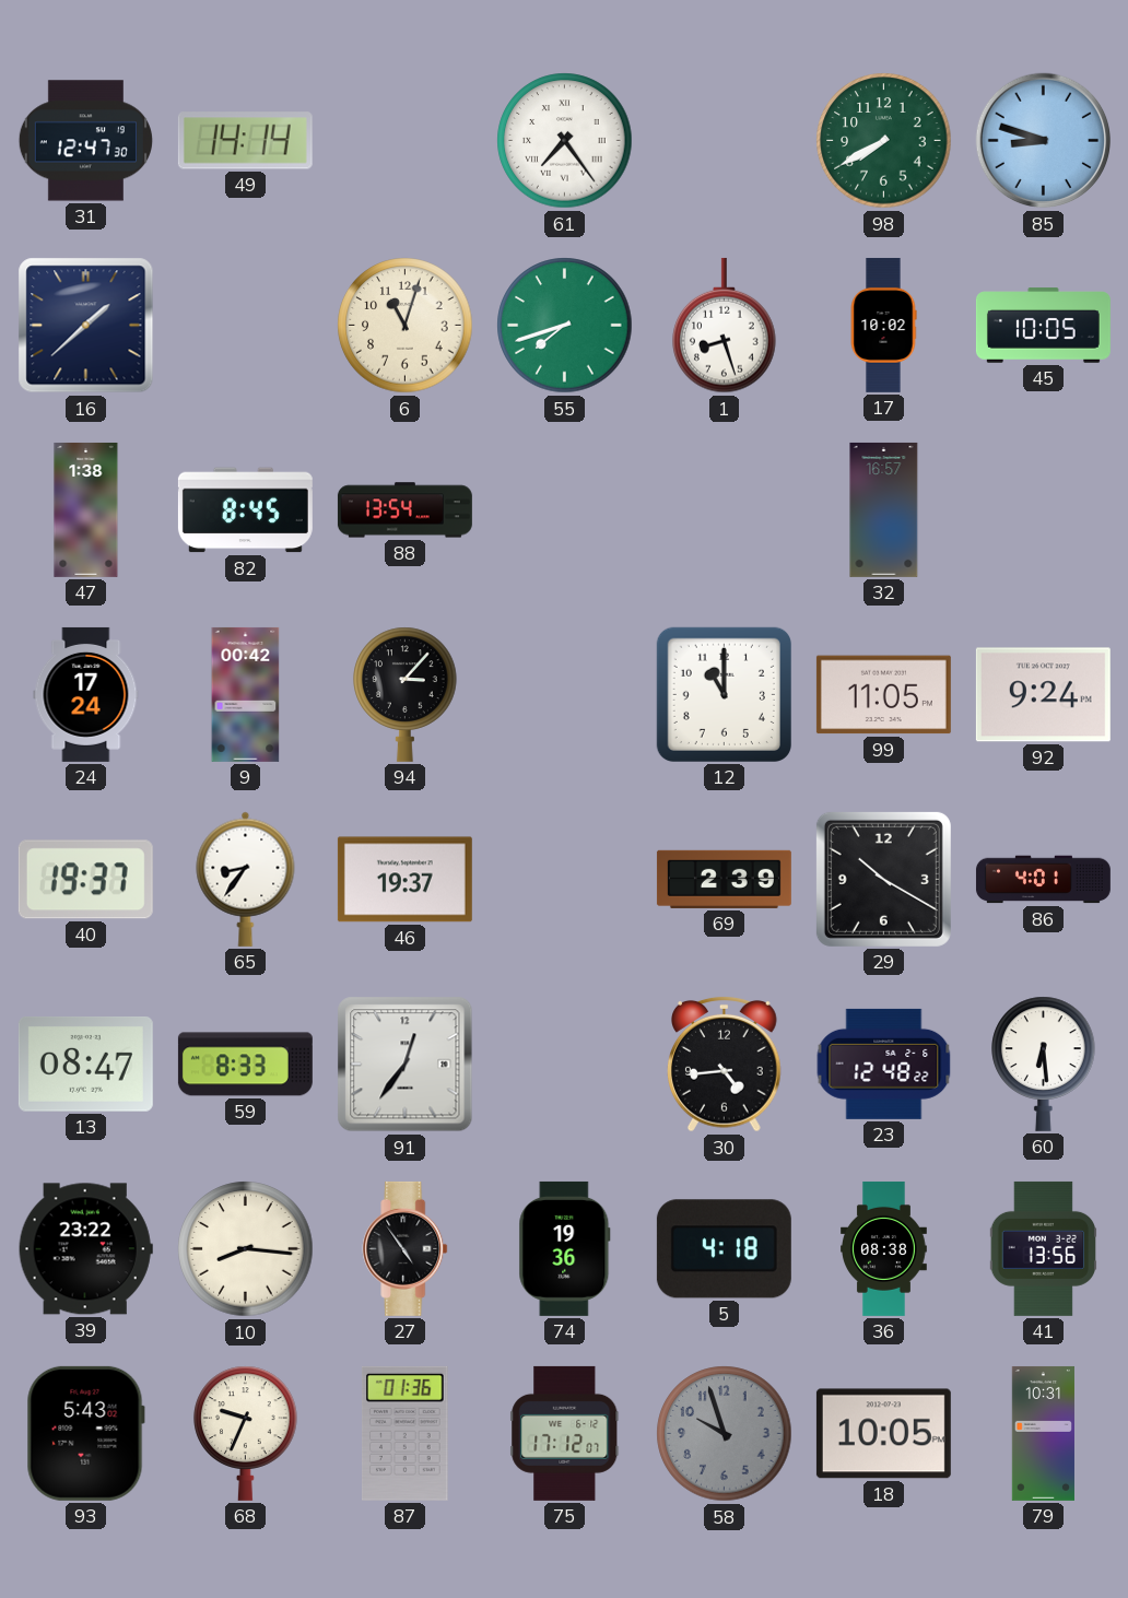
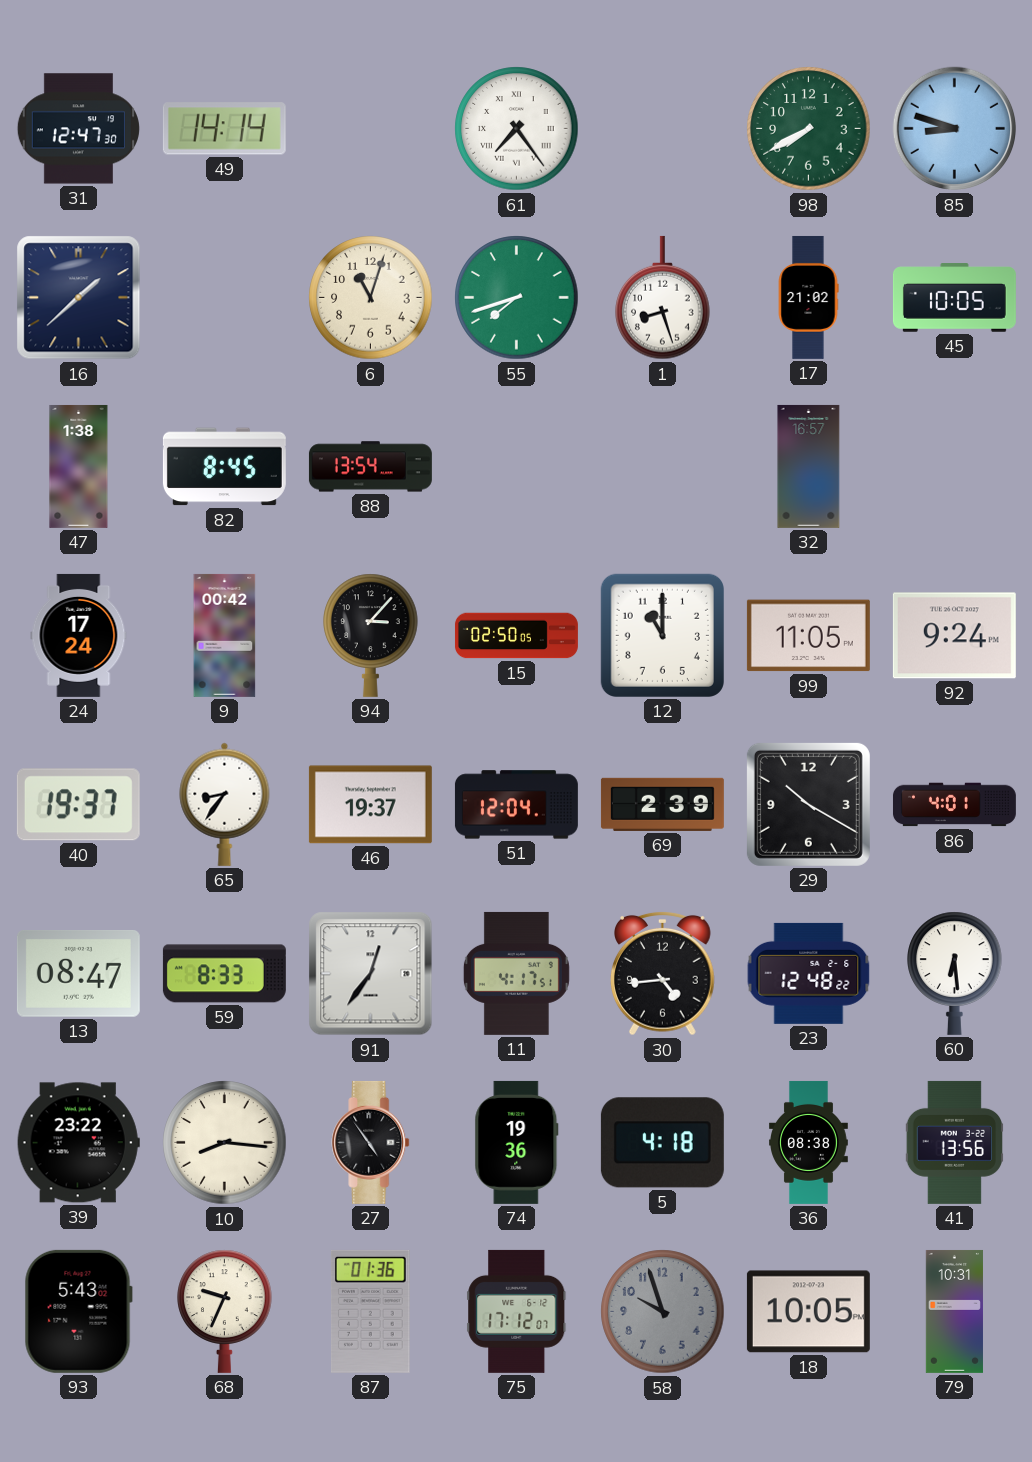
17: 10:02 -> 21:02
15: none -> 02:50
51: none -> 12:04
11: none -> 4:17
